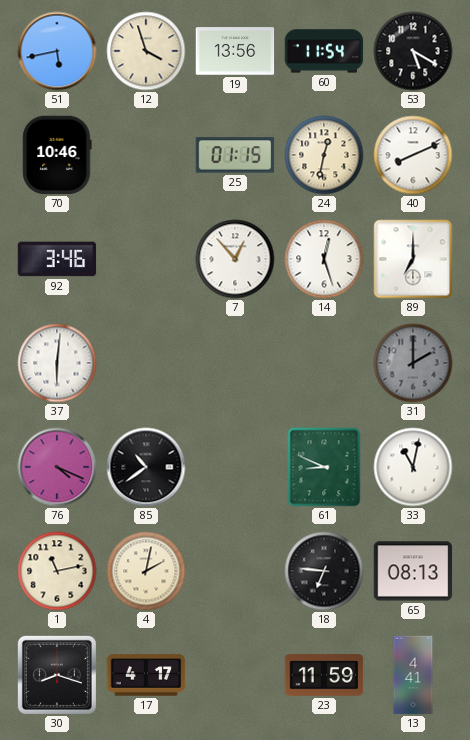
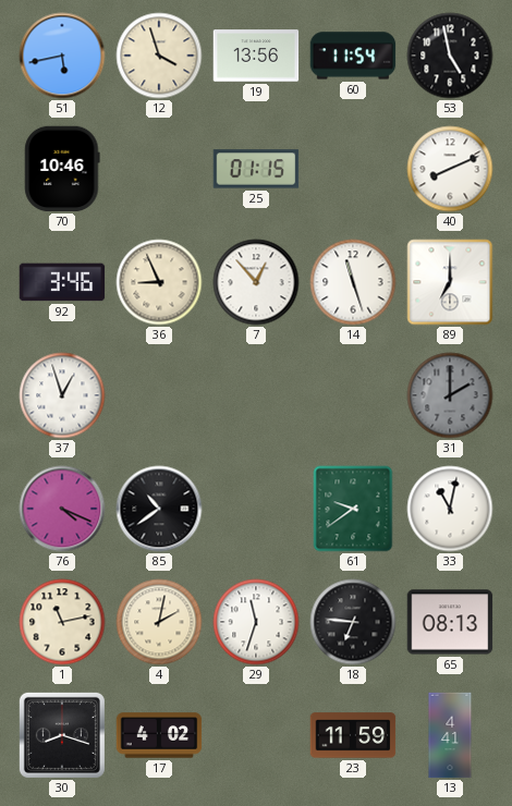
53: 5:20 -> 4:58
24: 12:32 -> none
36: none -> 8:56
14: 12:27 -> 11:27
37: 6:01 -> 12:57
61: 8:49 -> 9:39
29: none -> 11:33
17: 4:17 -> 4:02
